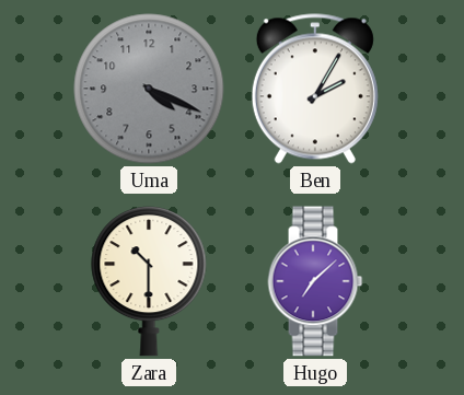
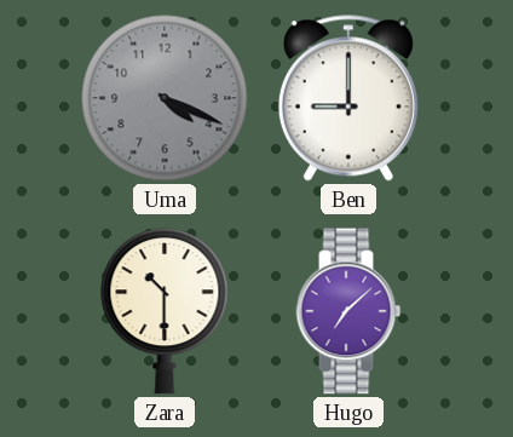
Ben: 2:05 -> 9:00
